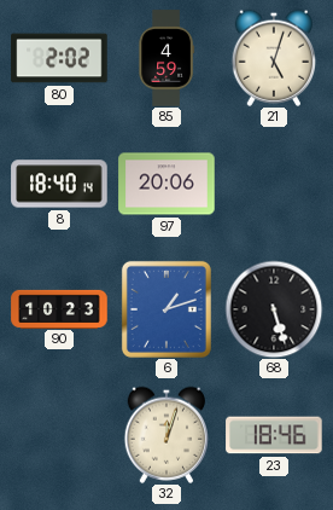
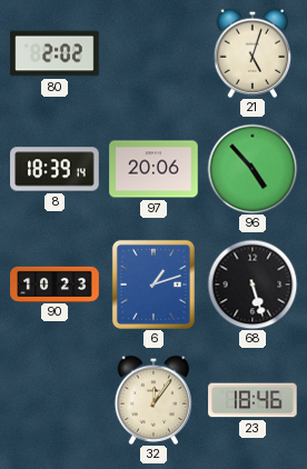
85: 4:59 -> none
8: 18:40 -> 18:39
96: none -> 4:53
32: 12:03 -> 12:06
